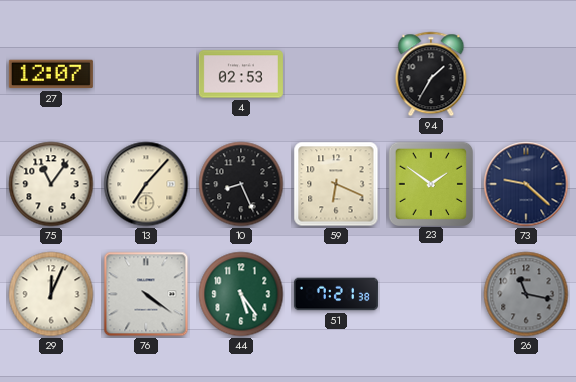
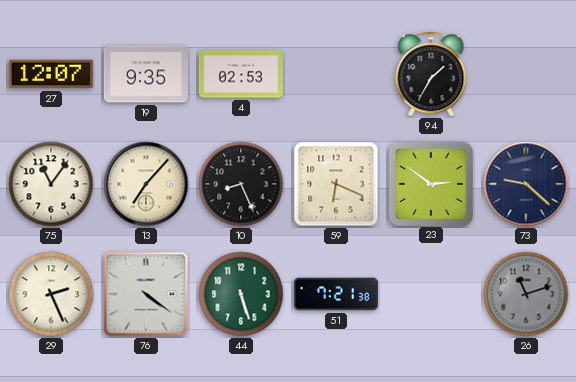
19: none -> 9:35
23: 1:51 -> 2:51
29: 12:04 -> 2:26
44: 5:24 -> 5:27
26: 11:17 -> 11:12
